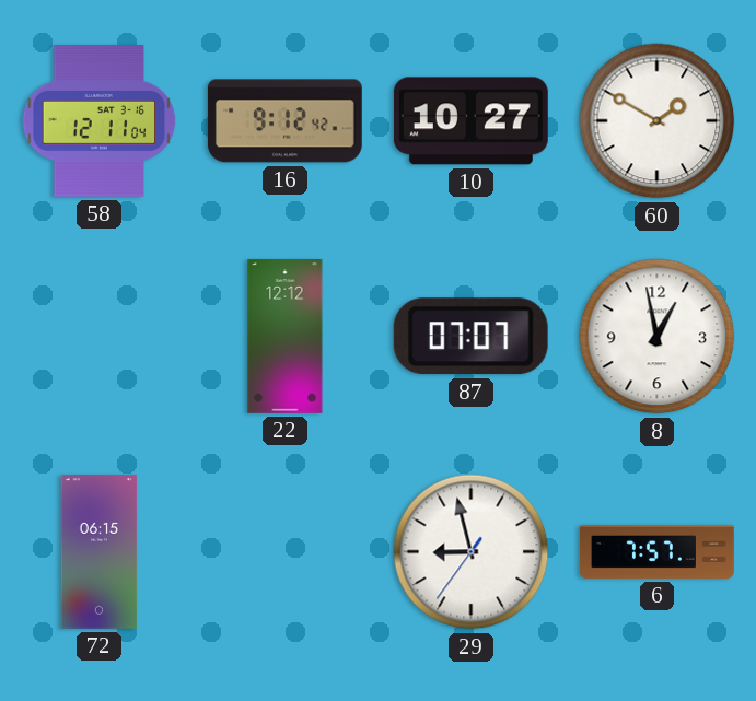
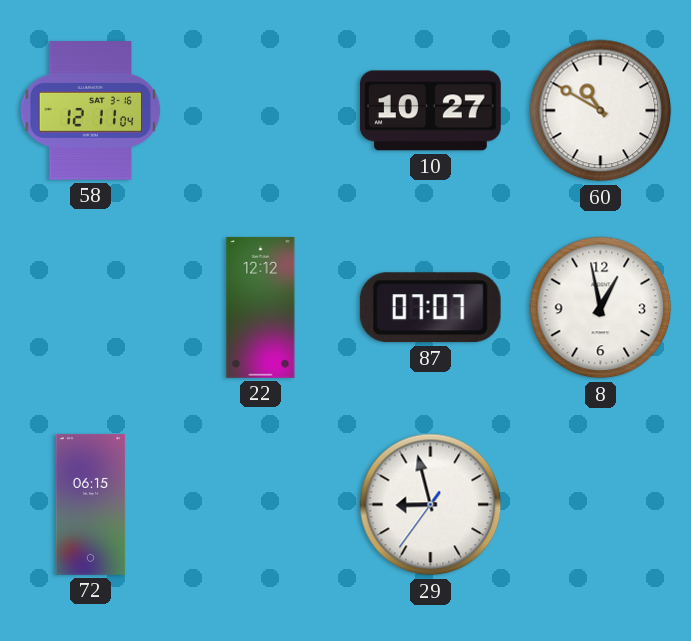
16: 9:12 -> none
60: 1:50 -> 10:50
6: 7:57 -> none
